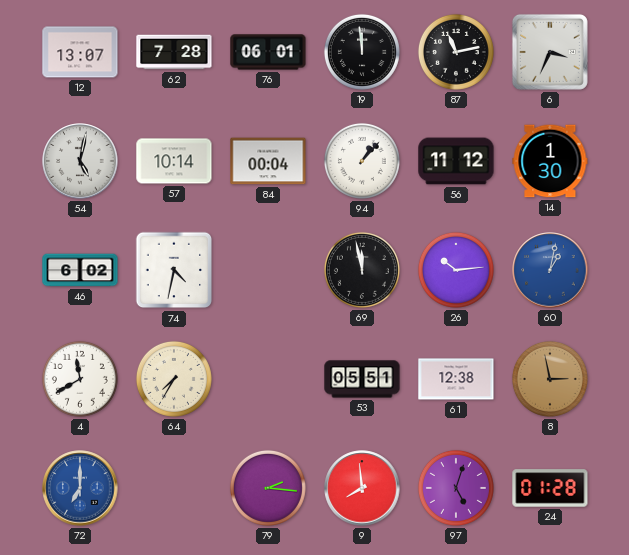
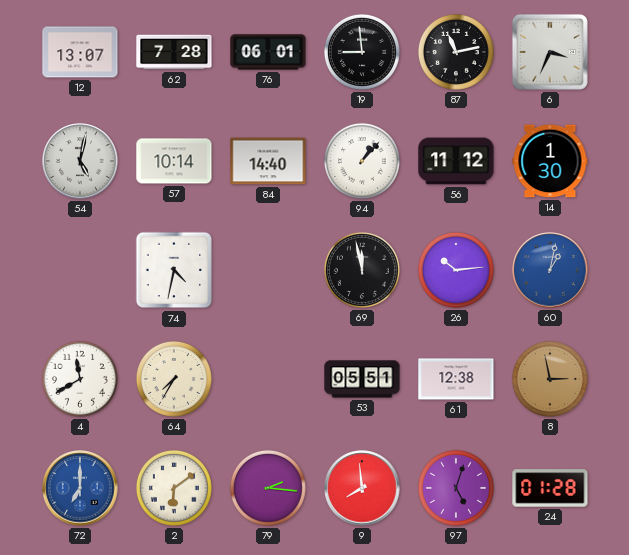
19: 11:59 -> 8:59
84: 00:04 -> 14:40
46: 6:02 -> none
2: none -> 6:09
